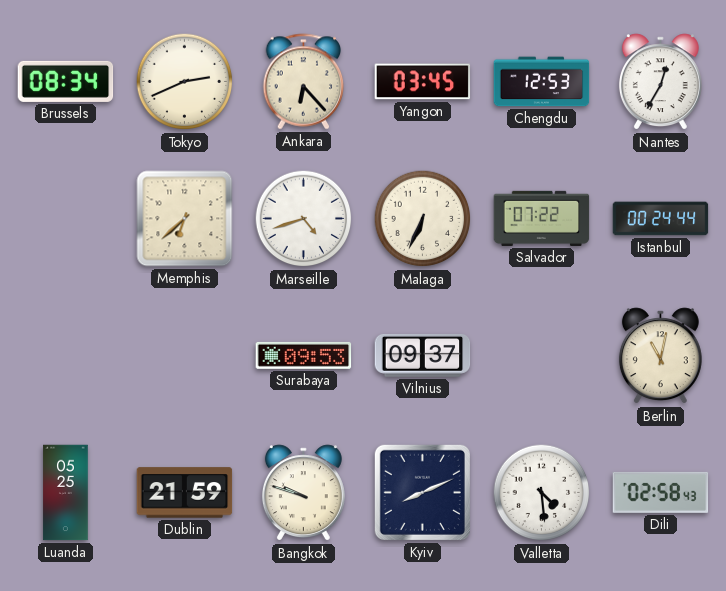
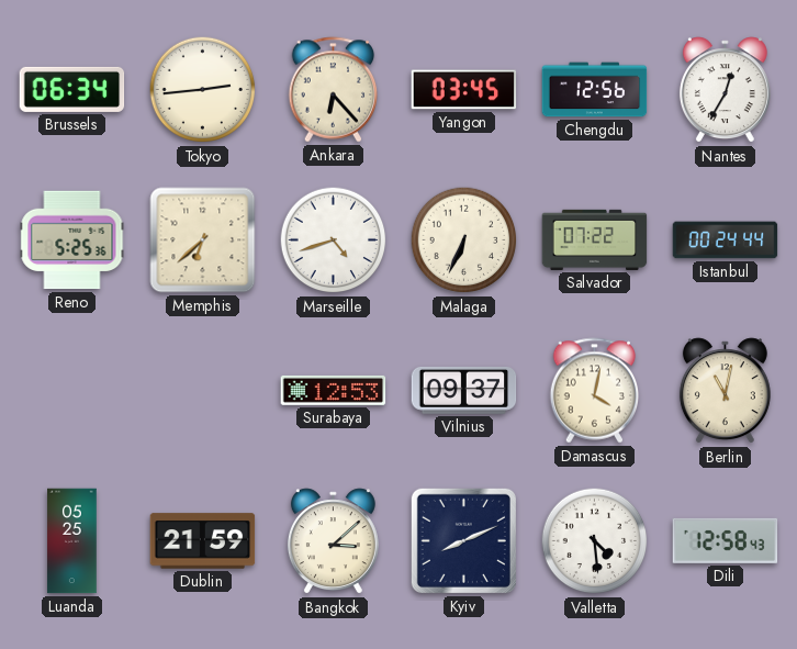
Brussels: 08:34 -> 06:34
Tokyo: 2:41 -> 2:44
Chengdu: 12:53 -> 12:56
Reno: none -> 5:25
Surabaya: 09:53 -> 12:53
Damascus: none -> 4:02
Bangkok: 9:48 -> 3:08
Dili: 02:58 -> 12:58
